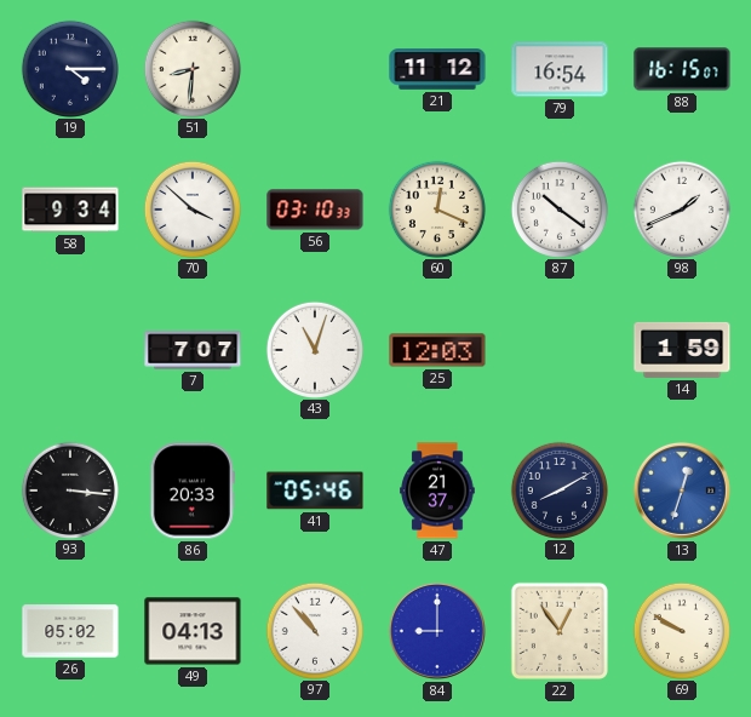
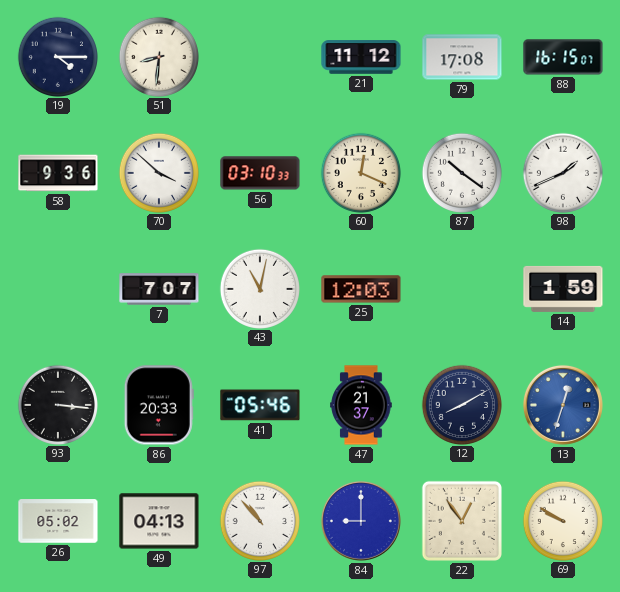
79: 16:54 -> 17:08
58: 9:34 -> 9:36
43: 11:03 -> 11:02
